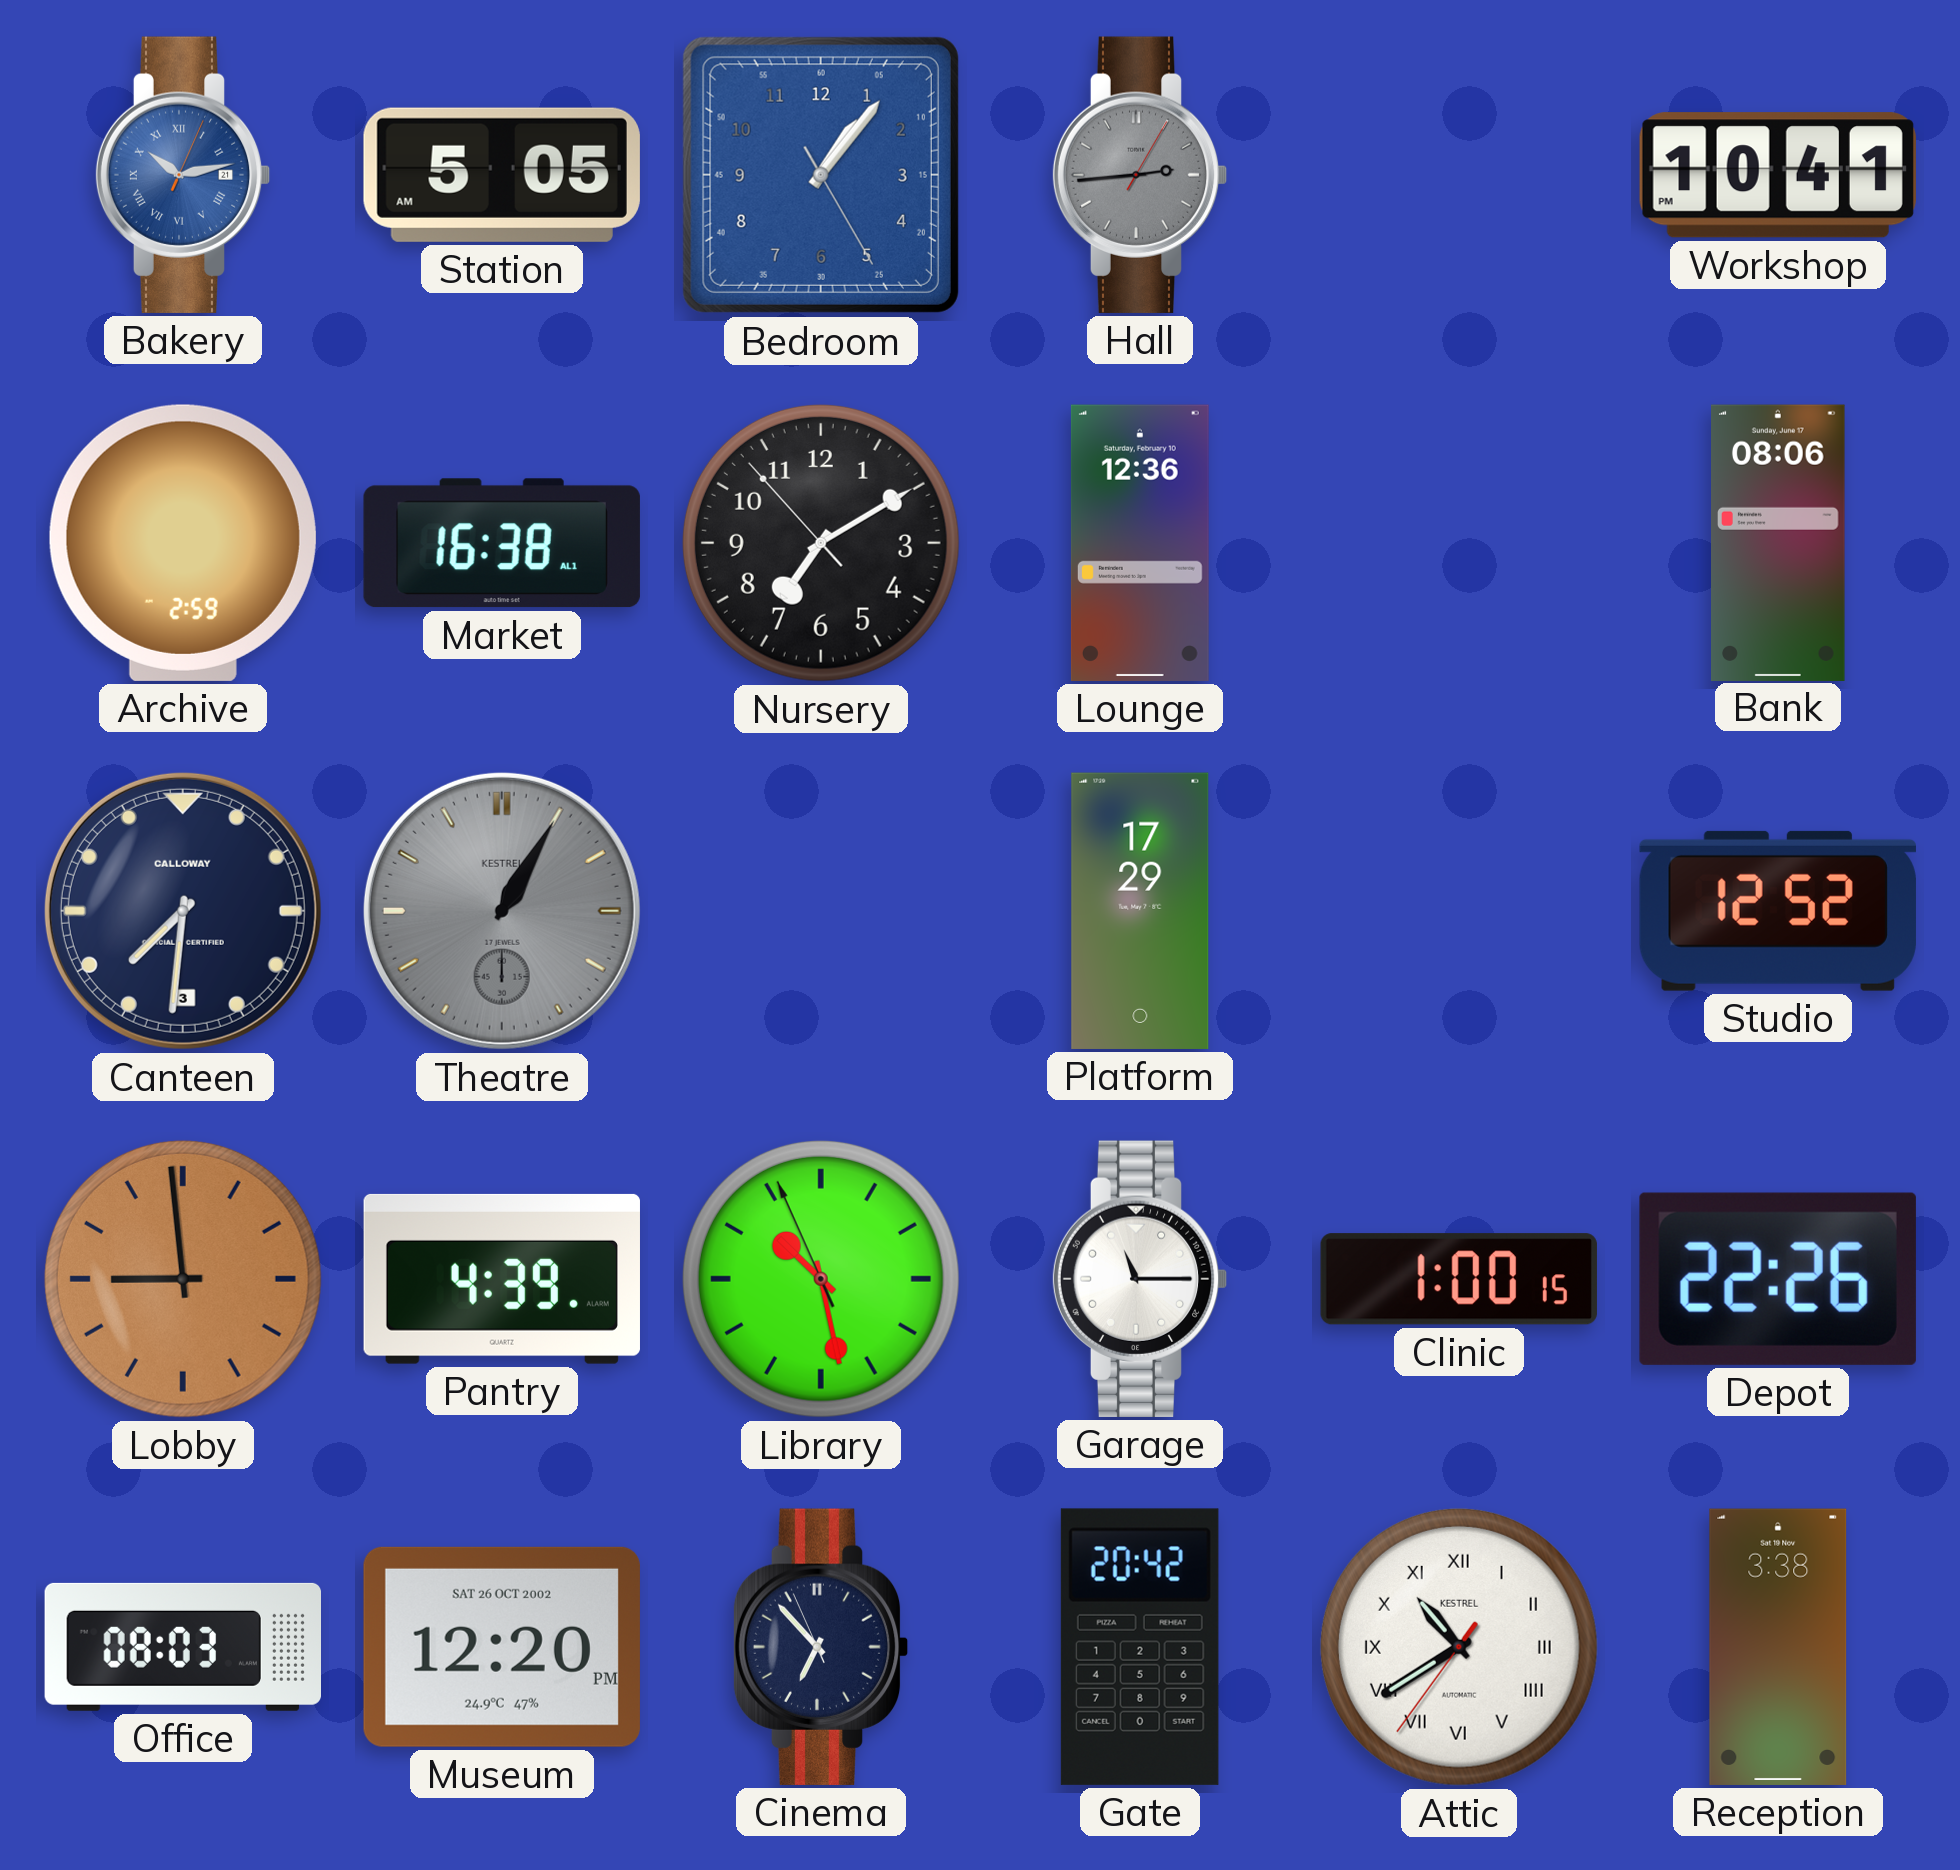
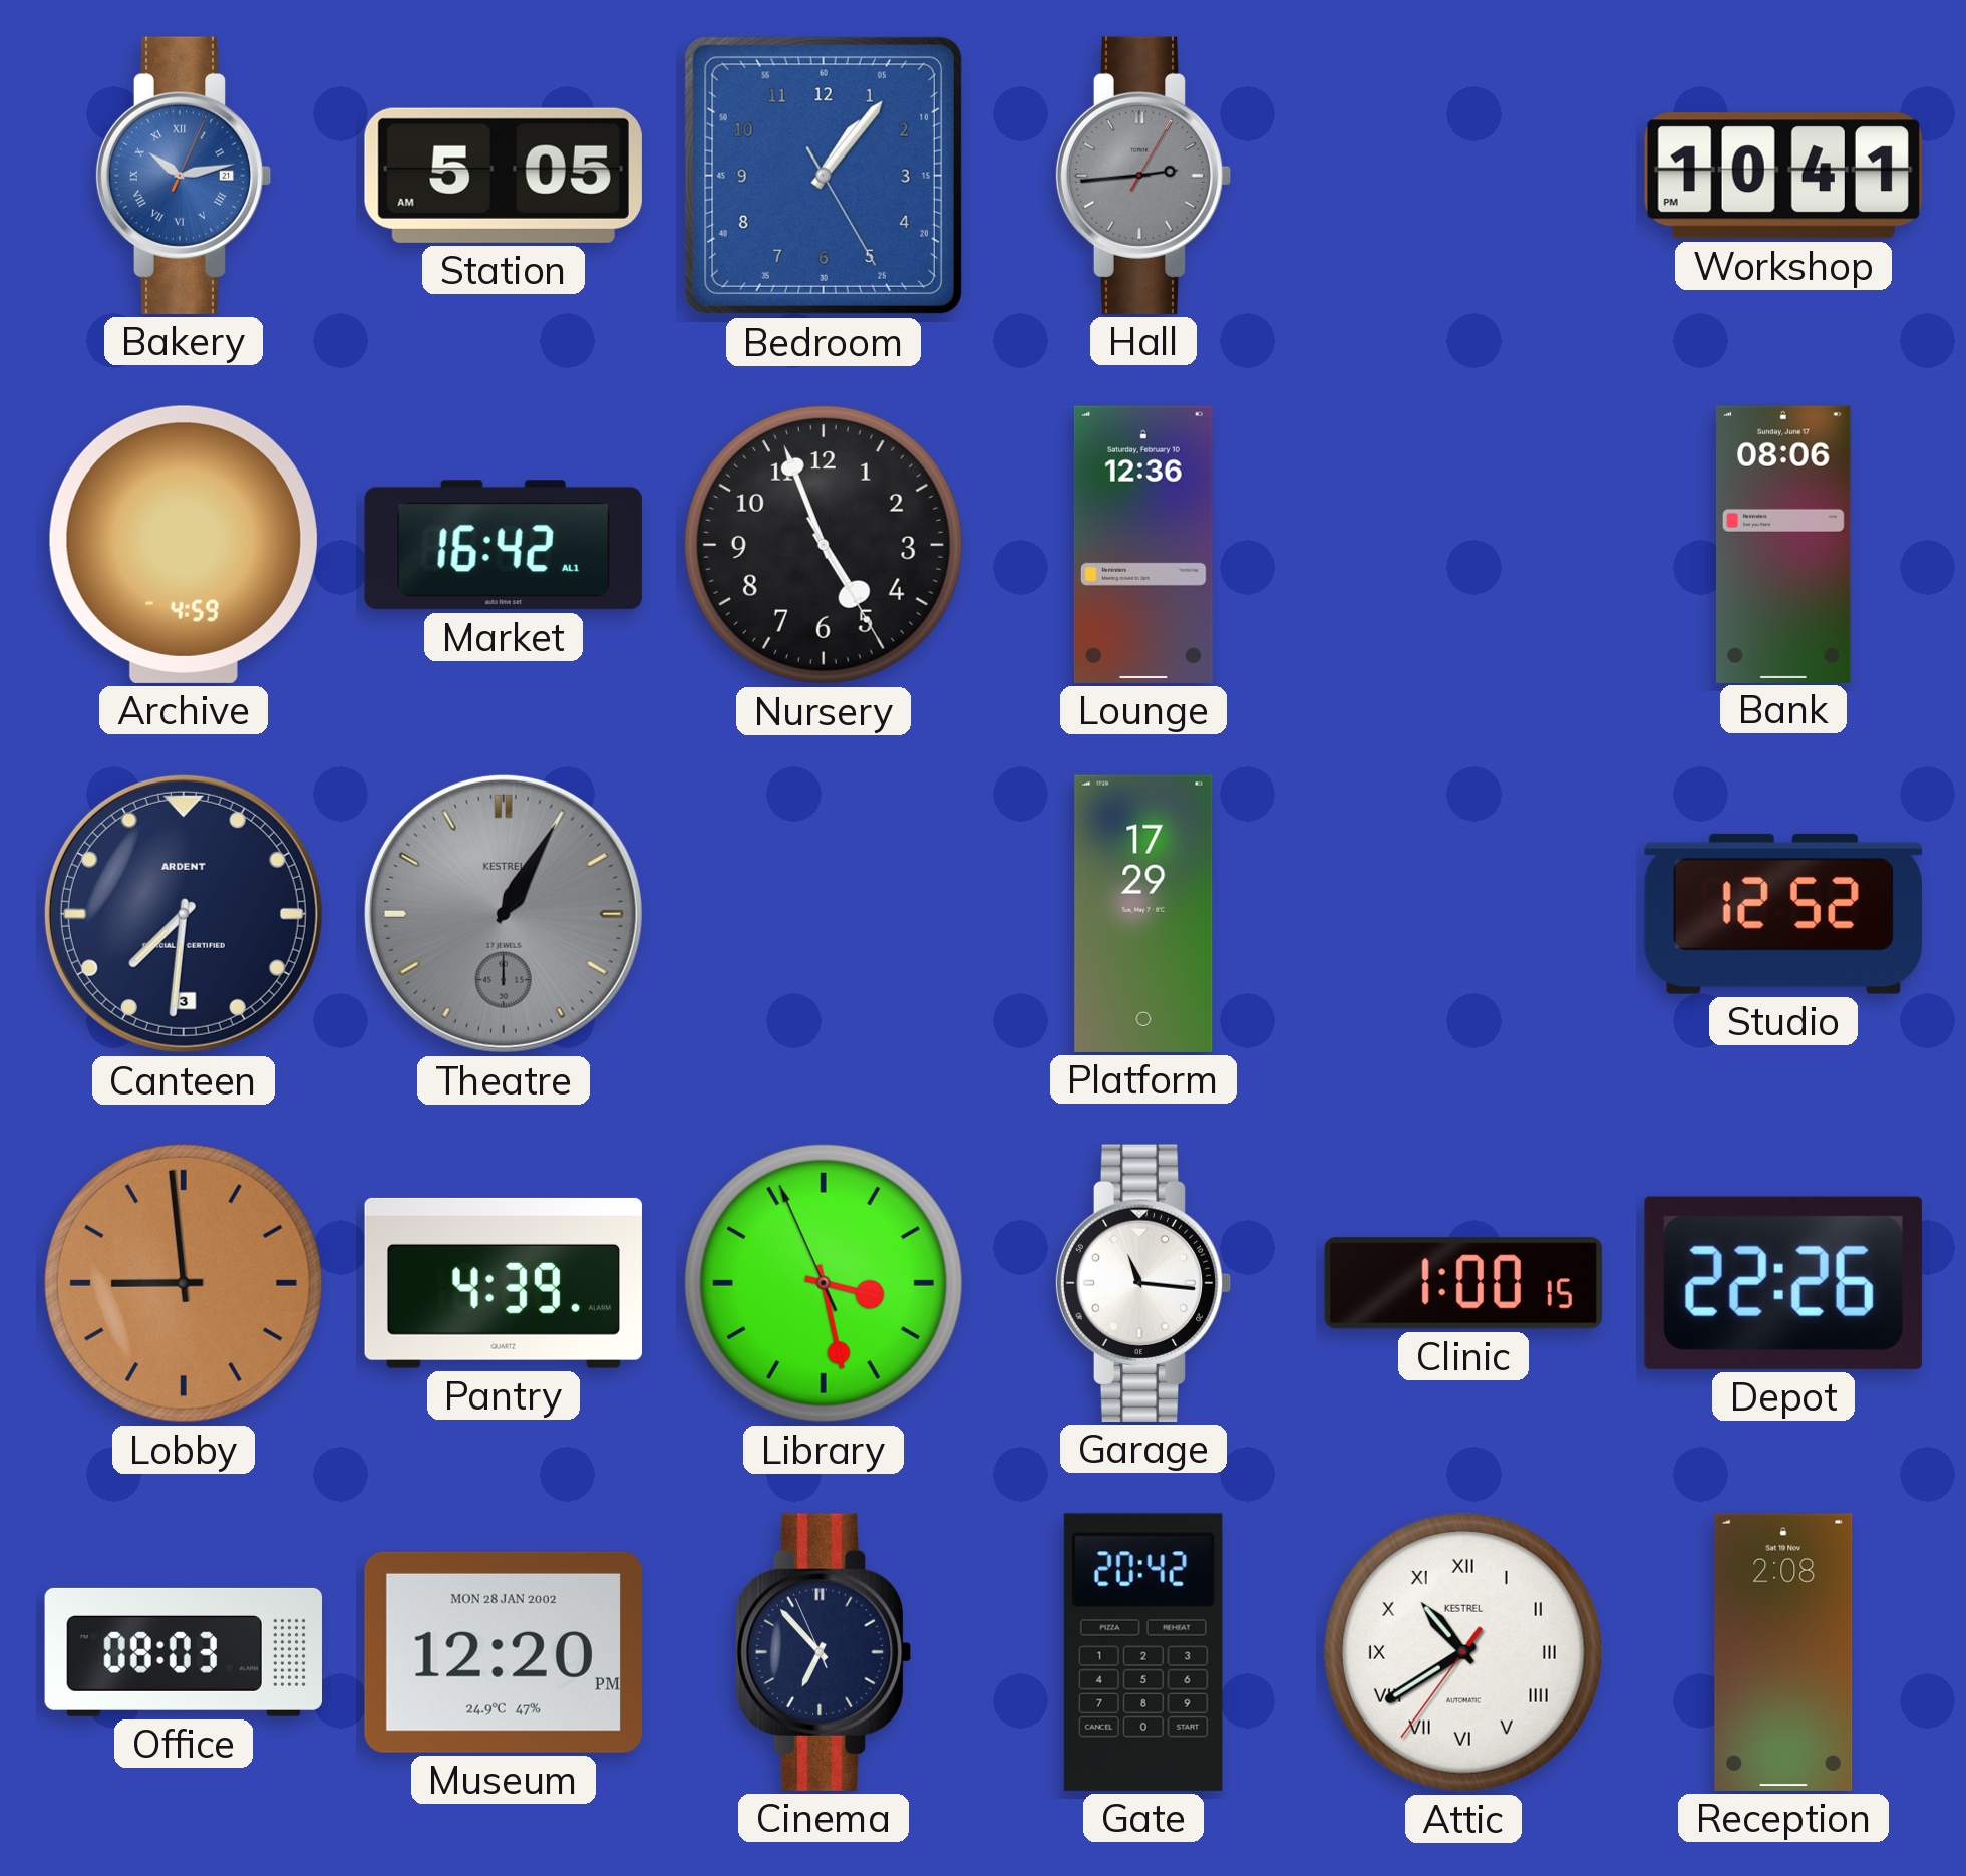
Archive: 2:59 -> 4:59
Market: 16:38 -> 16:42
Nursery: 7:09 -> 4:56
Canteen brand: CALLOWAY -> ARDENT
Library: 10:27 -> 3:27
Garage: 11:15 -> 11:16
Museum date: SAT 26 OCT 2002 -> MON 28 JAN 2002
Reception: 3:38 -> 2:08
